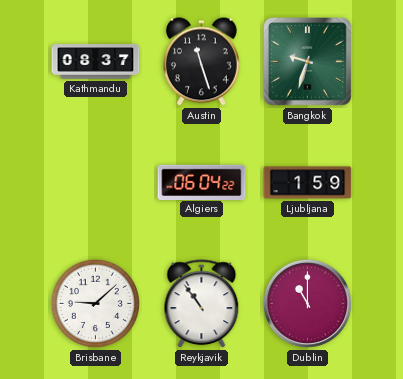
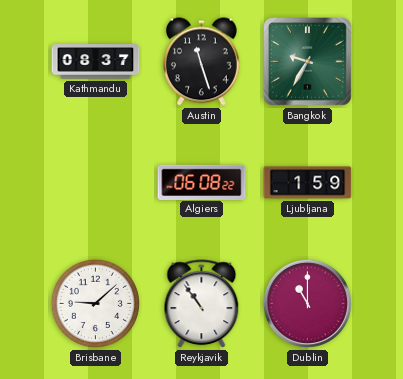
Bangkok: 9:33 -> 9:35
Algiers: 06:04 -> 06:08
